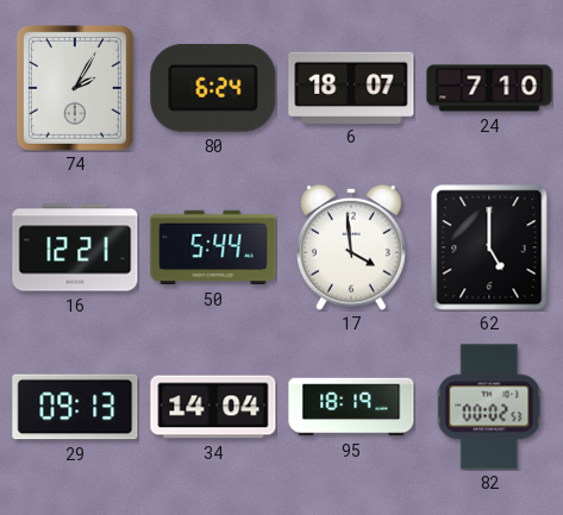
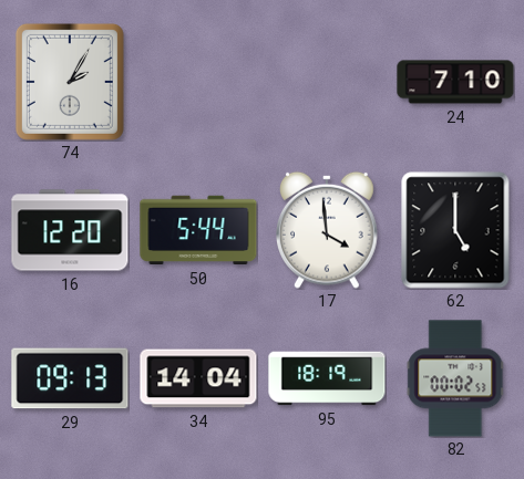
80: 6:24 -> none
6: 18:07 -> none
16: 12:21 -> 12:20
